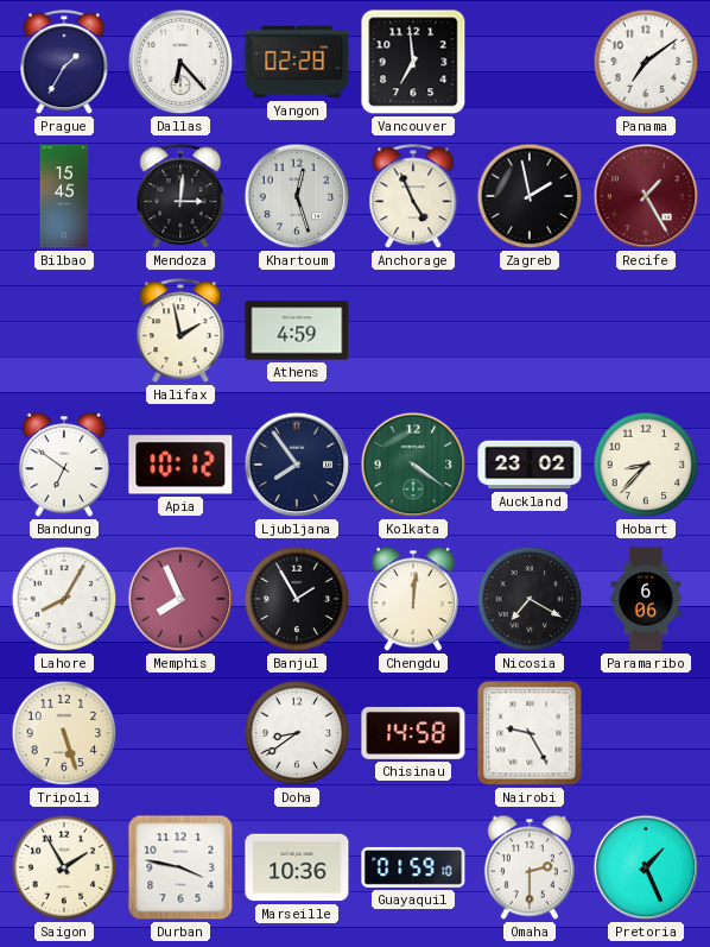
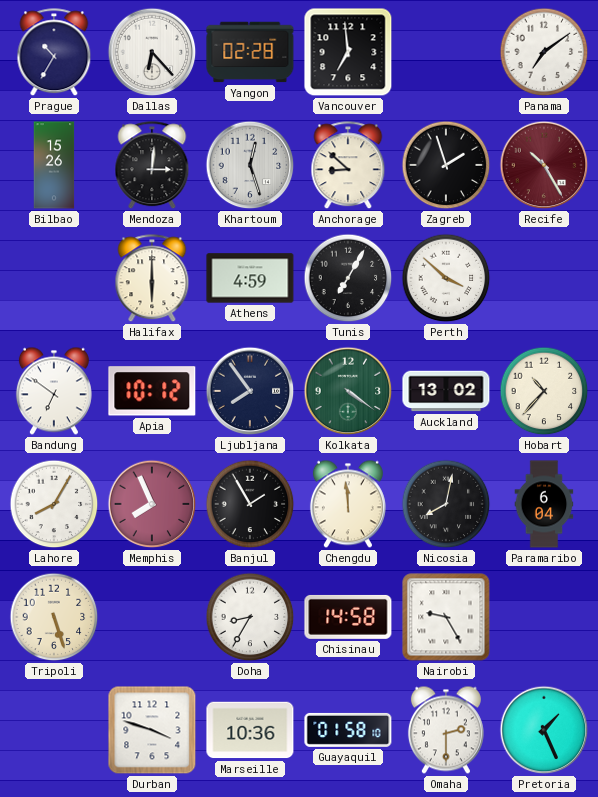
Prague: 1:35 -> 10:35
Bilbao: 15:45 -> 15:26
Anchorage: 4:56 -> 8:52
Zagreb: 1:58 -> 1:57
Recife: 1:25 -> 10:25
Halifax: 1:58 -> 6:00
Tunis: none -> 7:05
Perth: none -> 3:52
Auckland: 23:02 -> 13:02
Hobart: 8:37 -> 10:37
Chengdu: 12:01 -> 11:59
Nicosia: 7:20 -> 8:02
Paramaribo: 6:06 -> 6:04
Doha: 8:39 -> 8:35
Saigon: 1:55 -> none
Durban: 3:47 -> 3:48
Guayaquil: 01:59 -> 01:58
